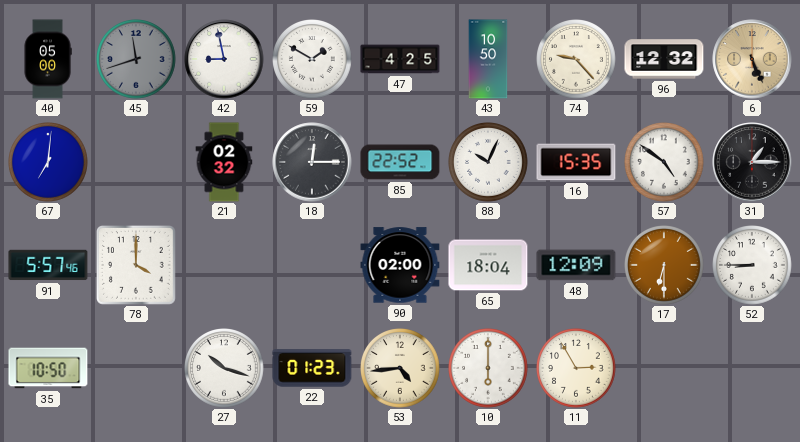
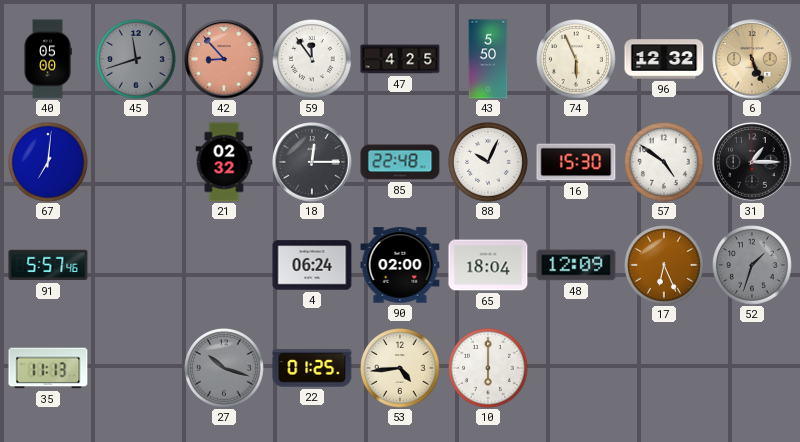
42: 8:58 -> 8:53
42 dial: white -> salmon
59: 1:50 -> 11:54
43: 10:50 -> 5:50
74: 9:23 -> 5:56
85: 22:52 -> 22:48
16: 15:35 -> 15:30
78: 4:00 -> none
4: none -> 06:24
17: 6:30 -> 6:26
52: 8:45 -> 1:33
52 dial: white -> grey
35: 10:50 -> 11:13
27 dial: white -> grey
22: 01:23 -> 01:25
11: 2:55 -> none
